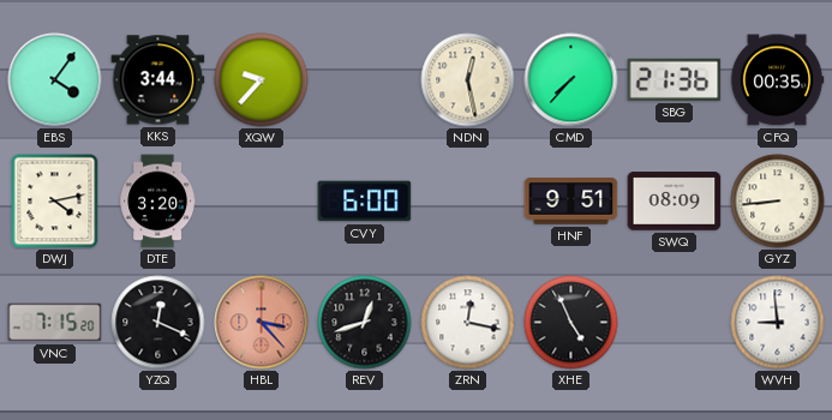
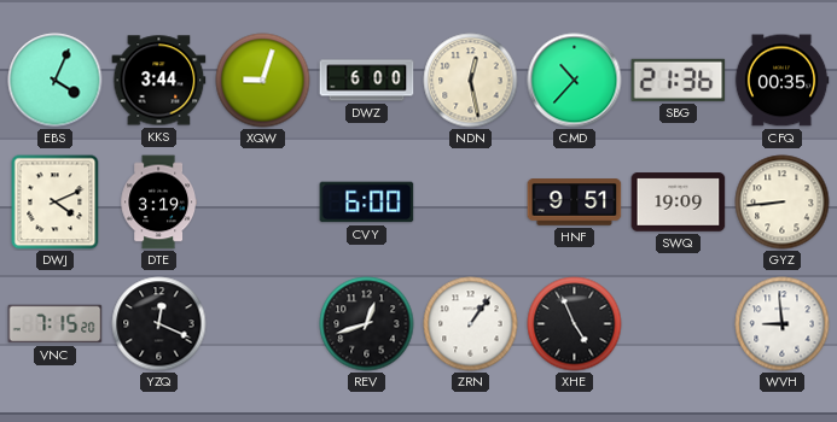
EBS: 4:06 -> 4:04
XQW: 9:37 -> 9:03
DWZ: none -> 6:00
CMD: 7:37 -> 10:37
DWJ: 4:13 -> 4:11
DTE: 3:20 -> 3:19
SWQ: 08:09 -> 19:09
HBL: 3:23 -> none
ZRN: 12:17 -> 1:06
